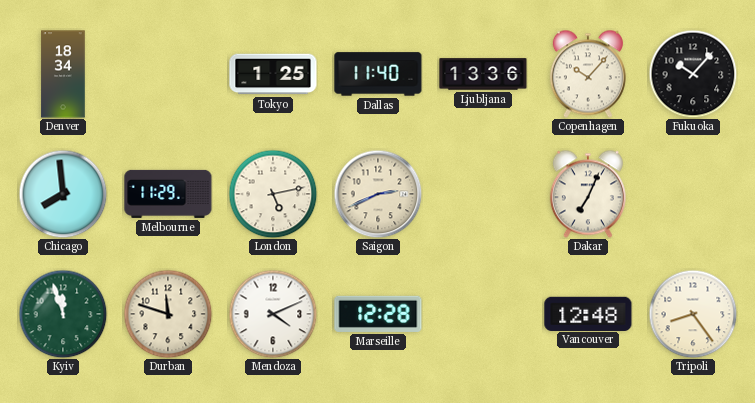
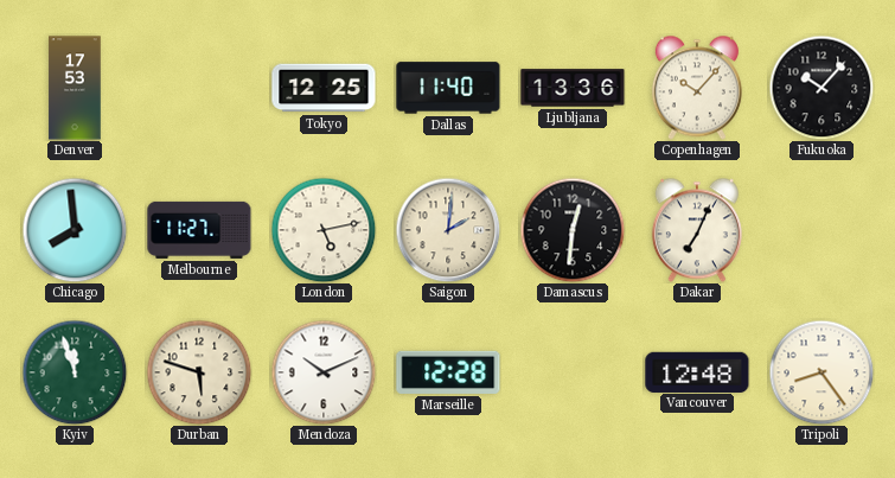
Denver: 18:34 -> 17:53
Tokyo: 1:25 -> 12:25
Melbourne: 11:29 -> 11:27
Saigon: 2:41 -> 2:01
Damascus: none -> 12:31
Durban: 11:48 -> 5:48
Mendoza: 4:11 -> 10:11
